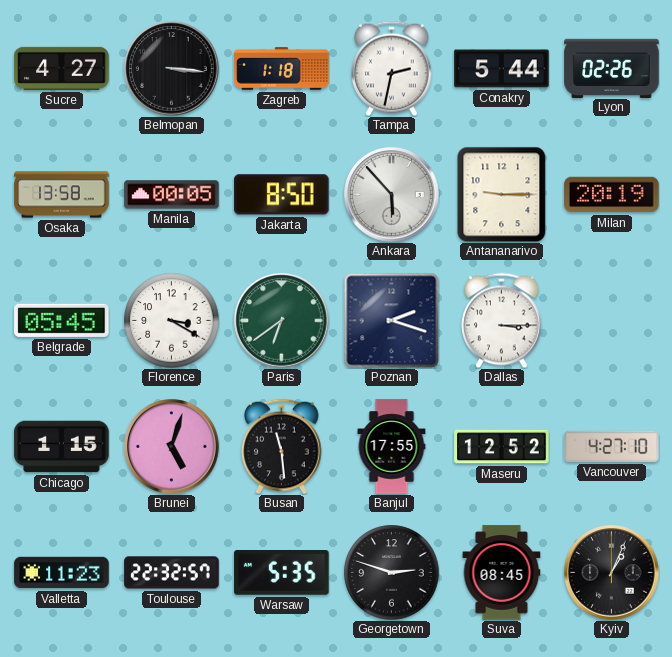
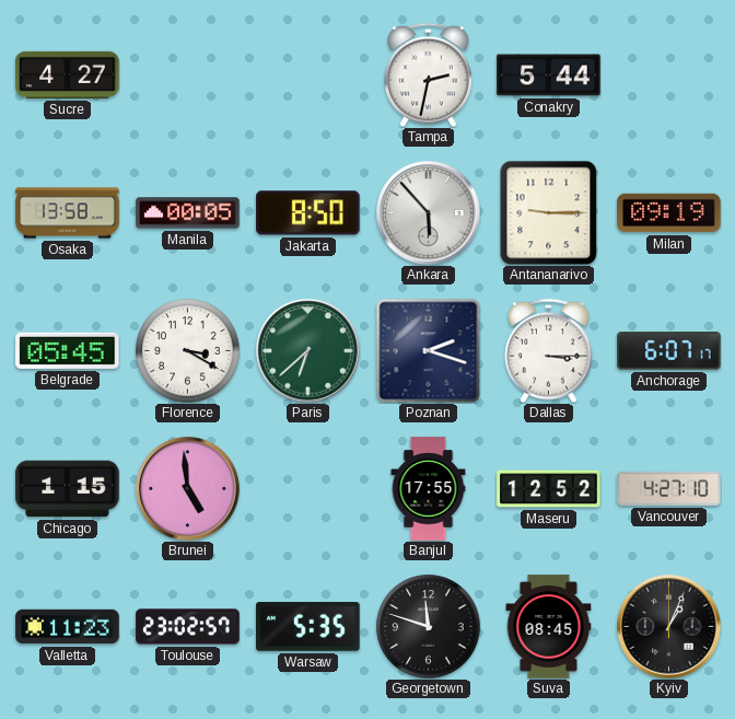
Belmopan: 3:16 -> none
Zagreb: 1:18 -> none
Lyon: 02:26 -> none
Milan: 20:19 -> 09:19
Paris: 6:39 -> 6:38
Anchorage: none -> 6:07
Brunei: 5:03 -> 4:59
Busan: 11:29 -> none
Toulouse: 22:32 -> 23:02
Georgetown: 2:48 -> 11:48
